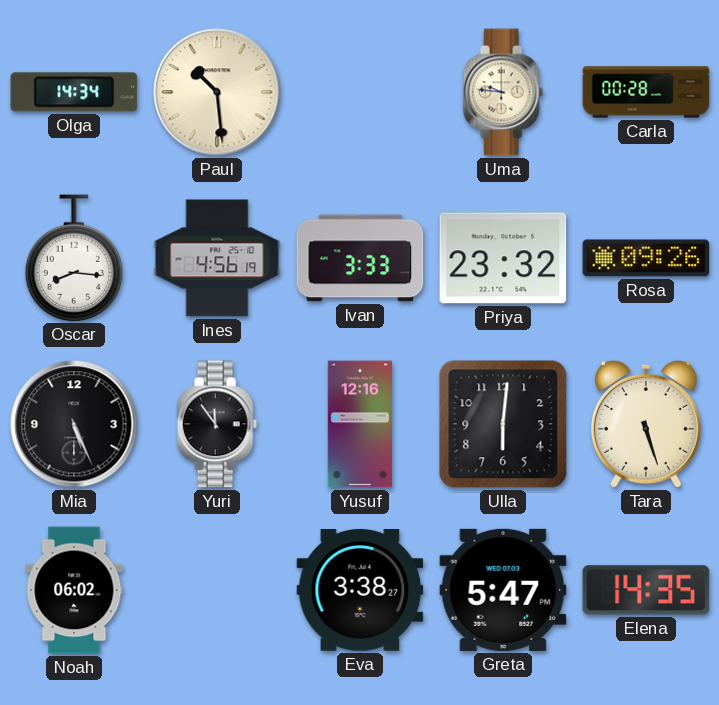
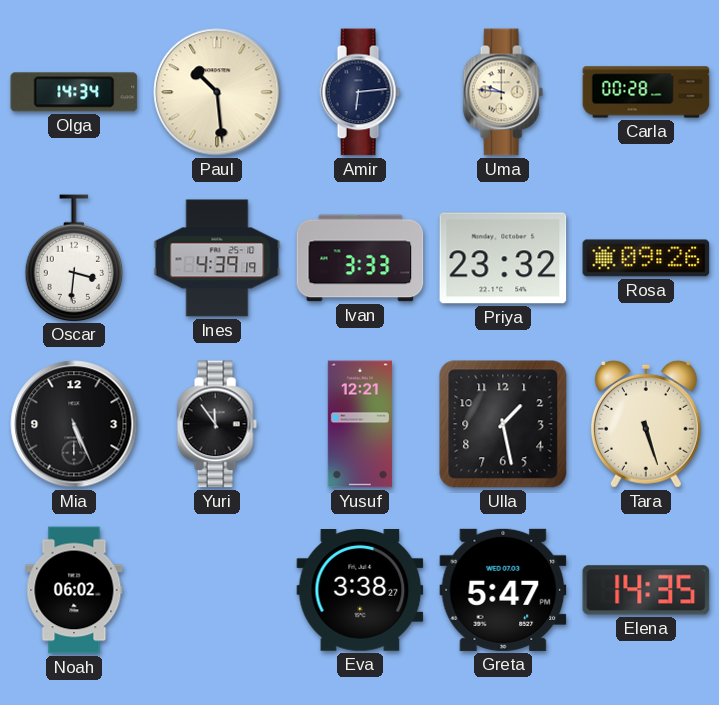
Amir: none -> 6:14
Oscar: 8:16 -> 3:31
Ines: 4:56 -> 4:39
Yusuf: 12:16 -> 12:21
Ulla: 6:01 -> 1:28
